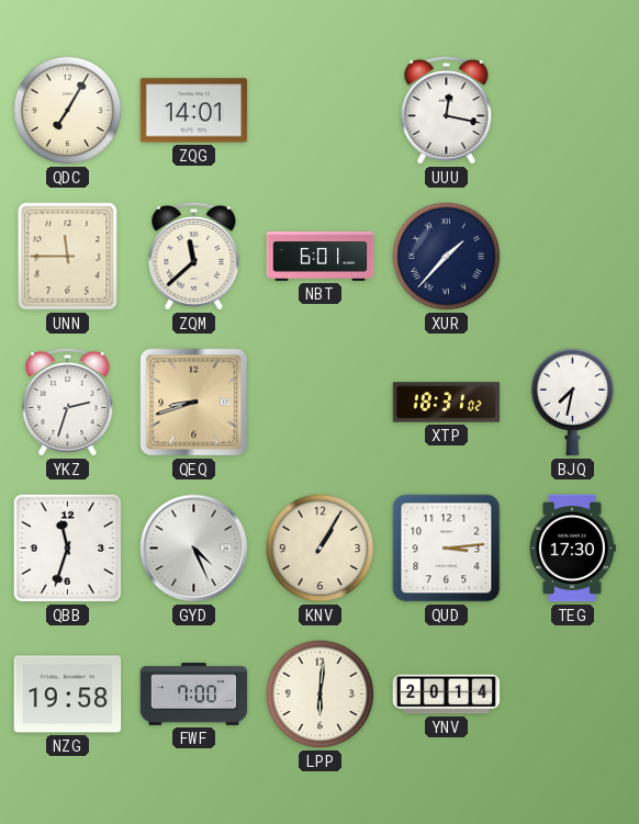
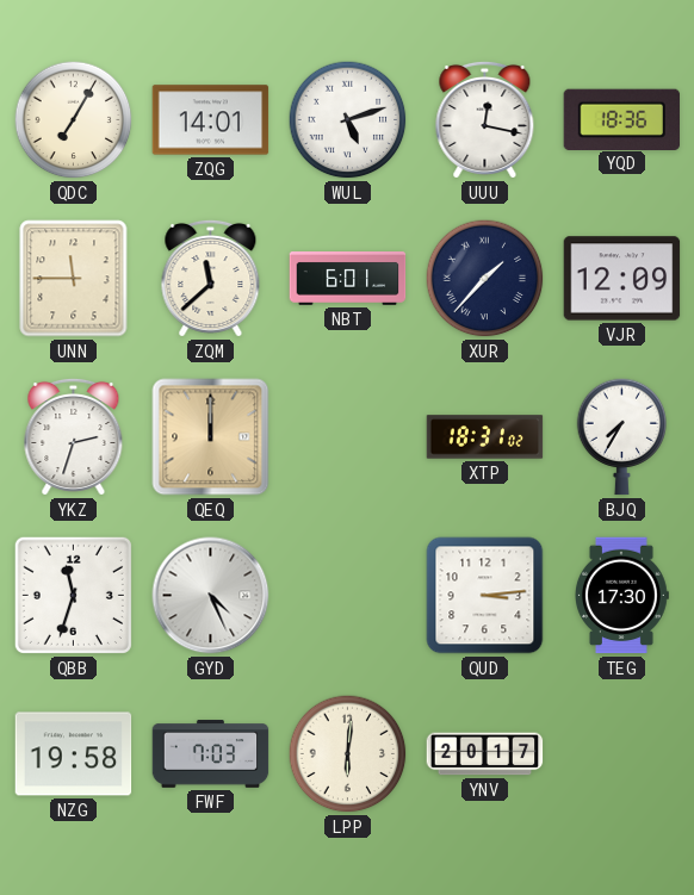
WUL: none -> 5:12
YQD: none -> 18:36
VJR: none -> 12:09
QEQ: 8:42 -> 12:00
BJQ: 7:32 -> 7:35
KNV: 1:05 -> none
FWF: 7:00 -> 7:03
YNV: 20:14 -> 20:17
